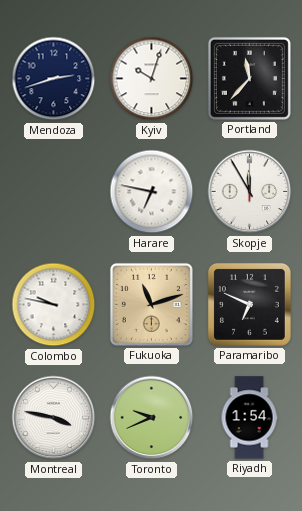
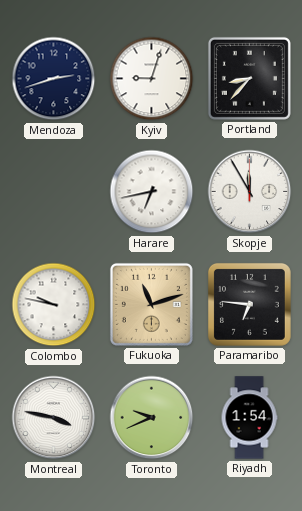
Kyiv: 10:03 -> 9:03
Portland: 11:37 -> 8:37
Harare: 6:47 -> 6:43
Paramaribo: 6:49 -> 6:46
